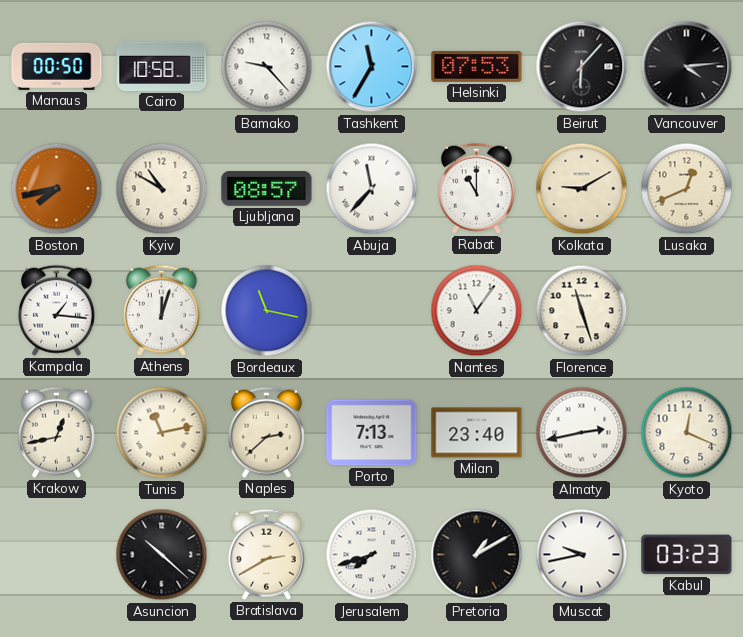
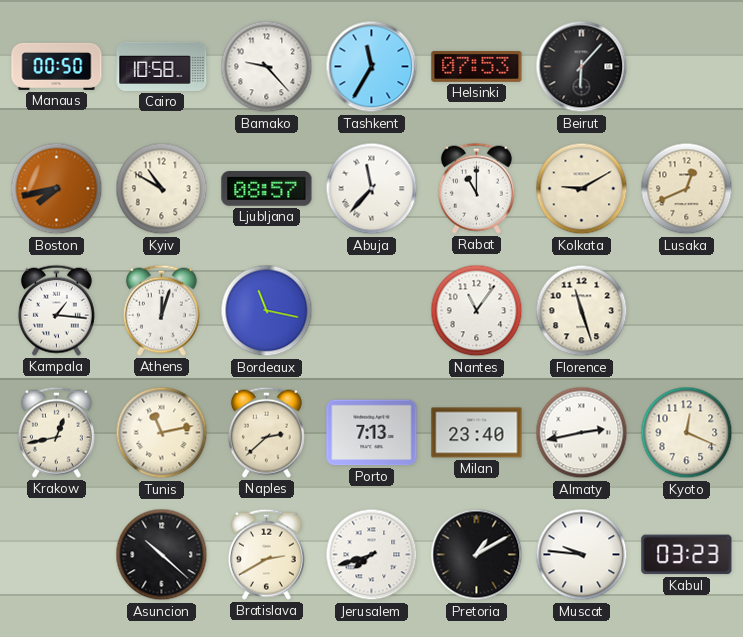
Vancouver: 4:14 -> none
Muscat: 9:43 -> 9:46
